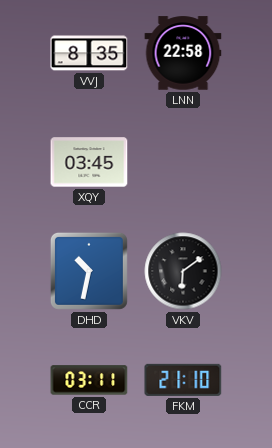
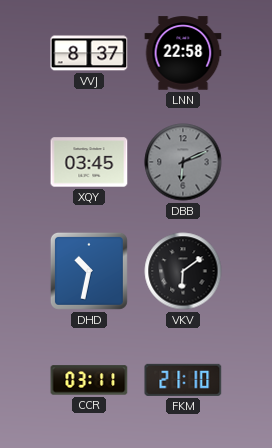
VVJ: 8:35 -> 8:37
DBB: none -> 6:11
